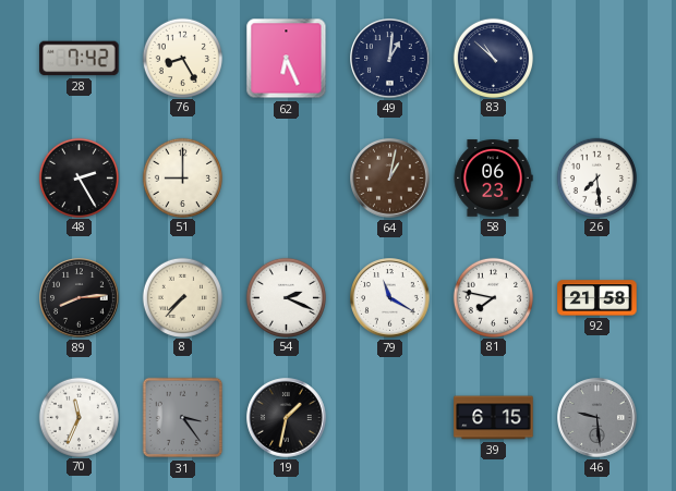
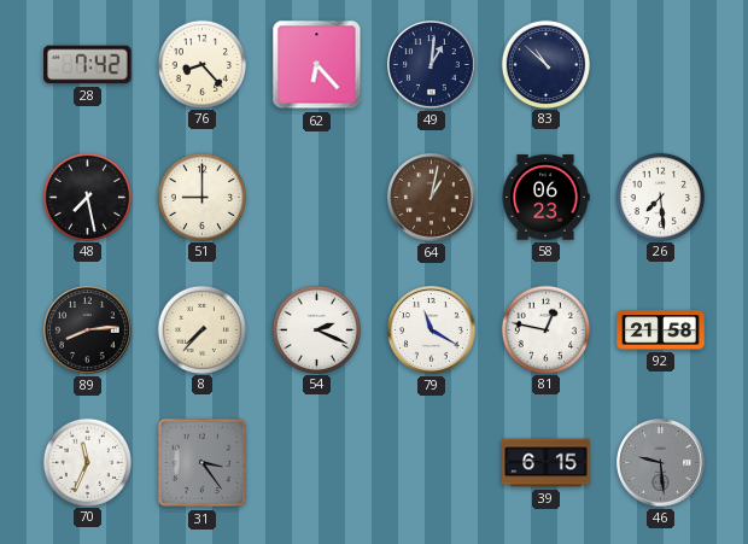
76: 8:25 -> 8:23
62: 6:26 -> 6:23
48: 2:25 -> 7:28
81: 7:47 -> 12:47
19: 1:32 -> none
